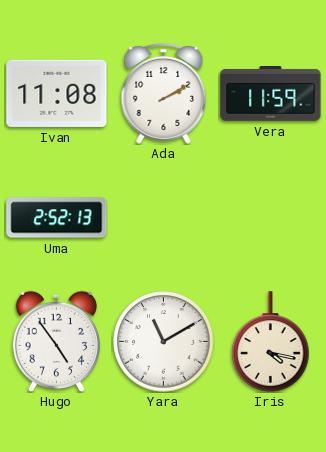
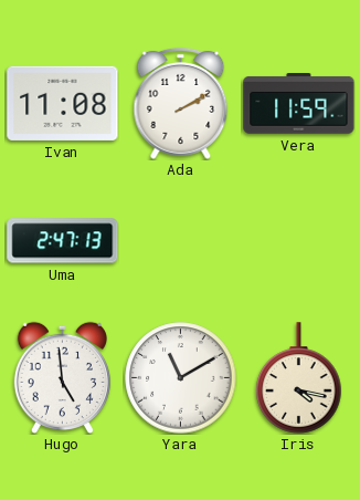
Uma: 2:52 -> 2:47
Hugo: 4:54 -> 4:59
